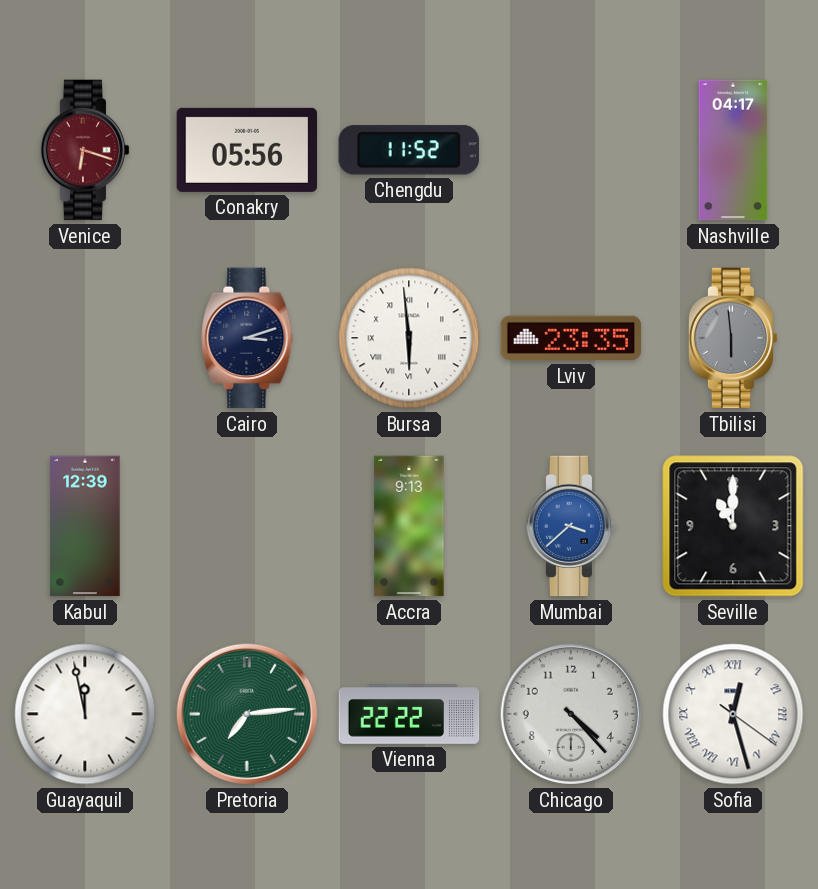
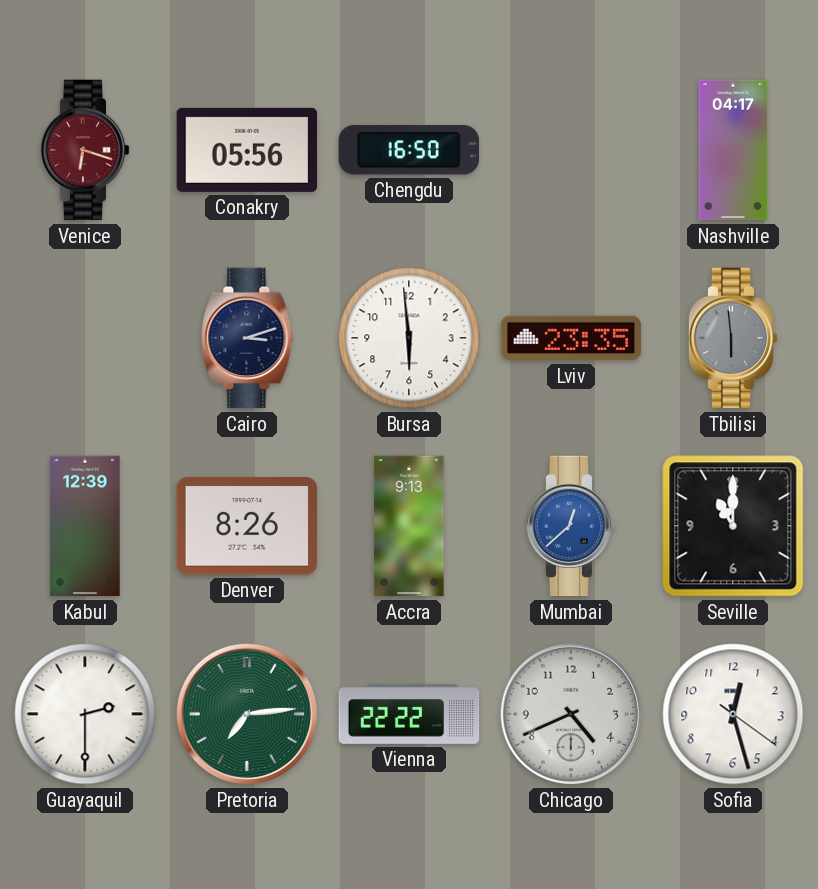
Chengdu: 11:52 -> 16:50
Bursa numerals: Roman -> Arabic
Denver: none -> 8:26
Mumbai: 3:38 -> 12:38
Guayaquil: 11:58 -> 2:30
Chicago: 4:23 -> 4:41
Sofia numerals: Roman -> Arabic
